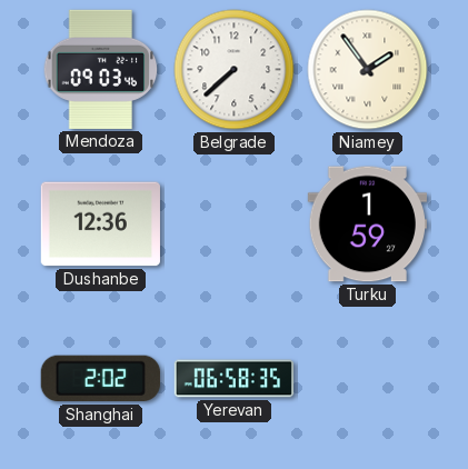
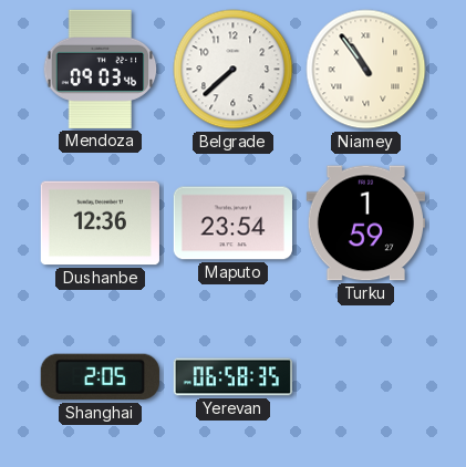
Niamey: 1:54 -> 10:54
Maputo: none -> 23:54
Shanghai: 2:02 -> 2:05
